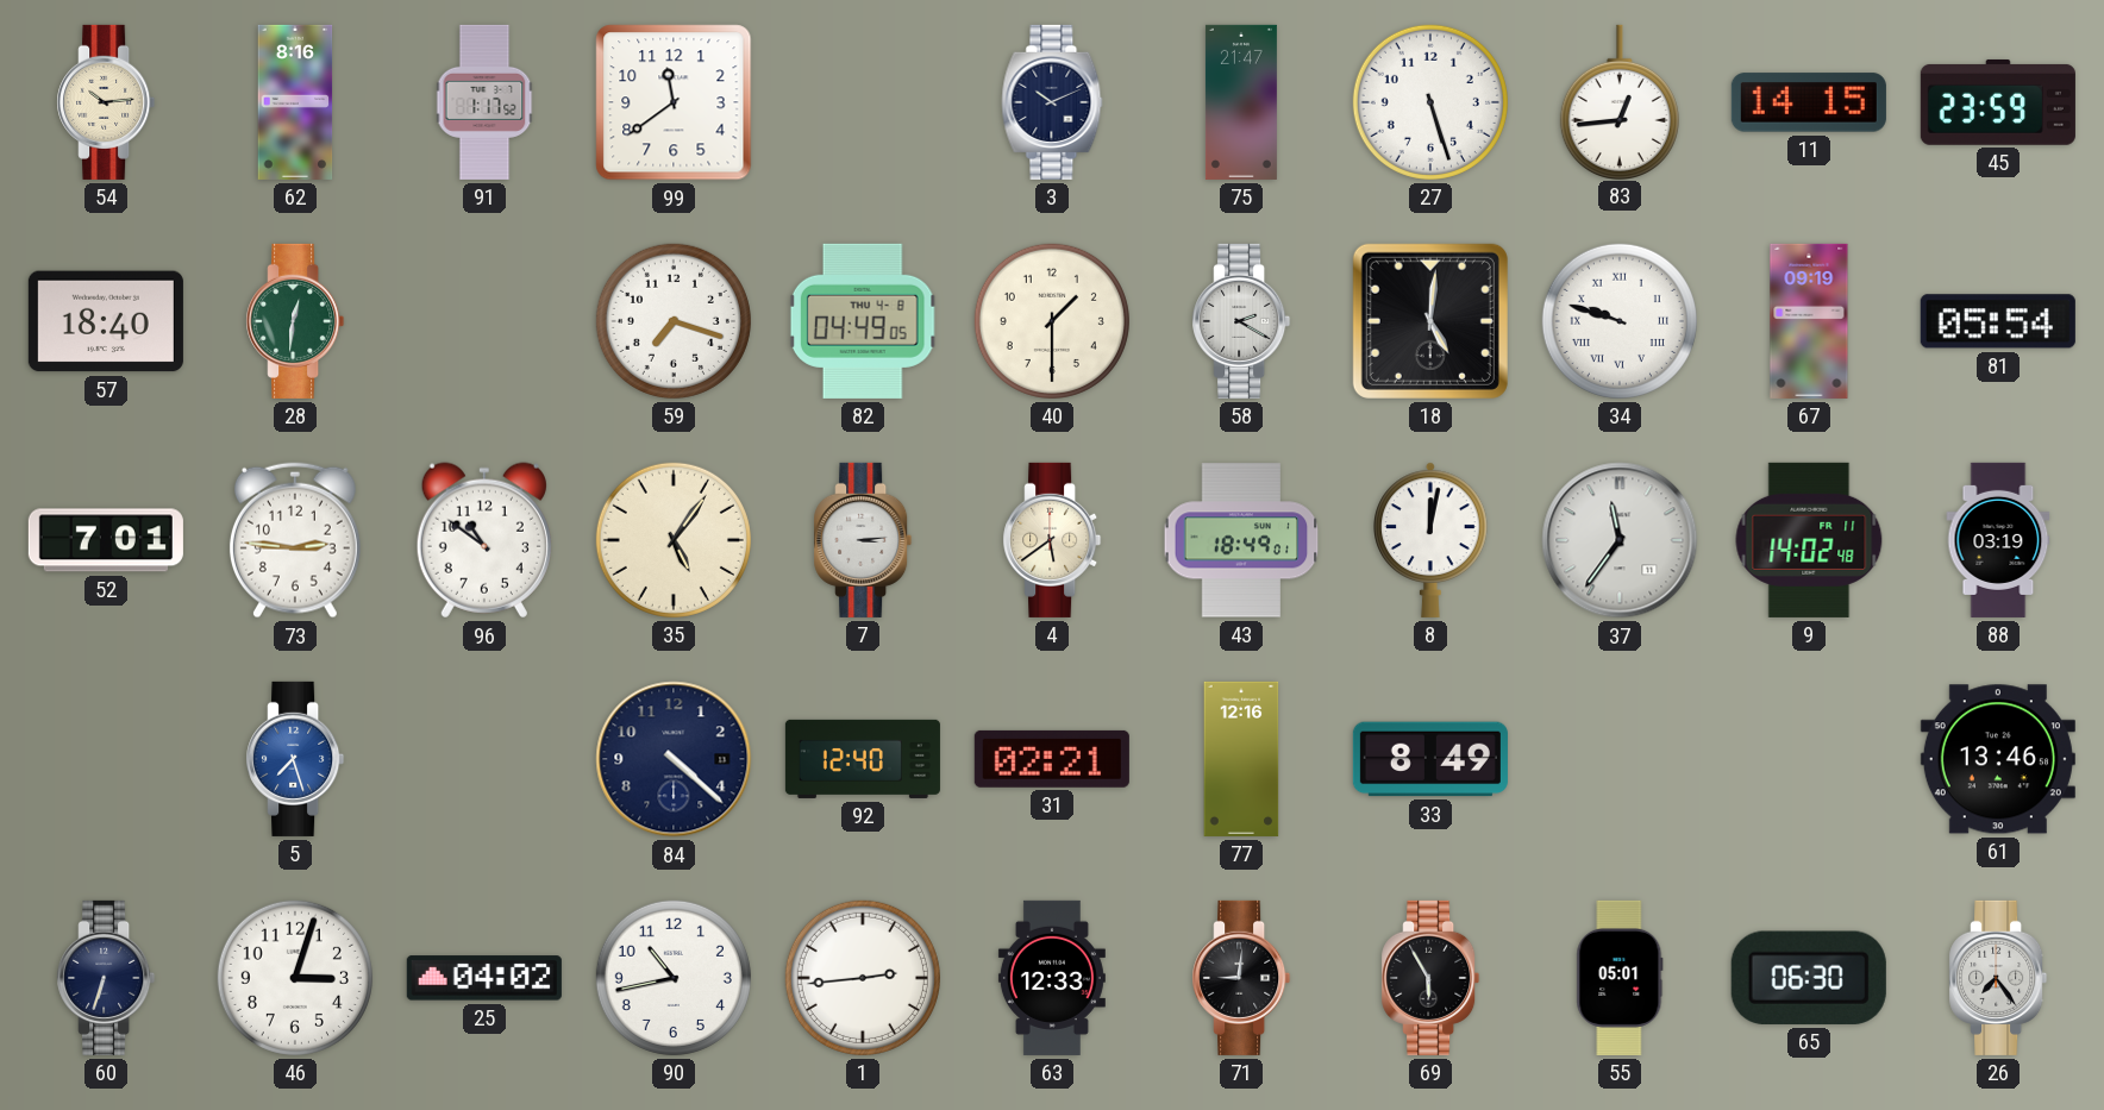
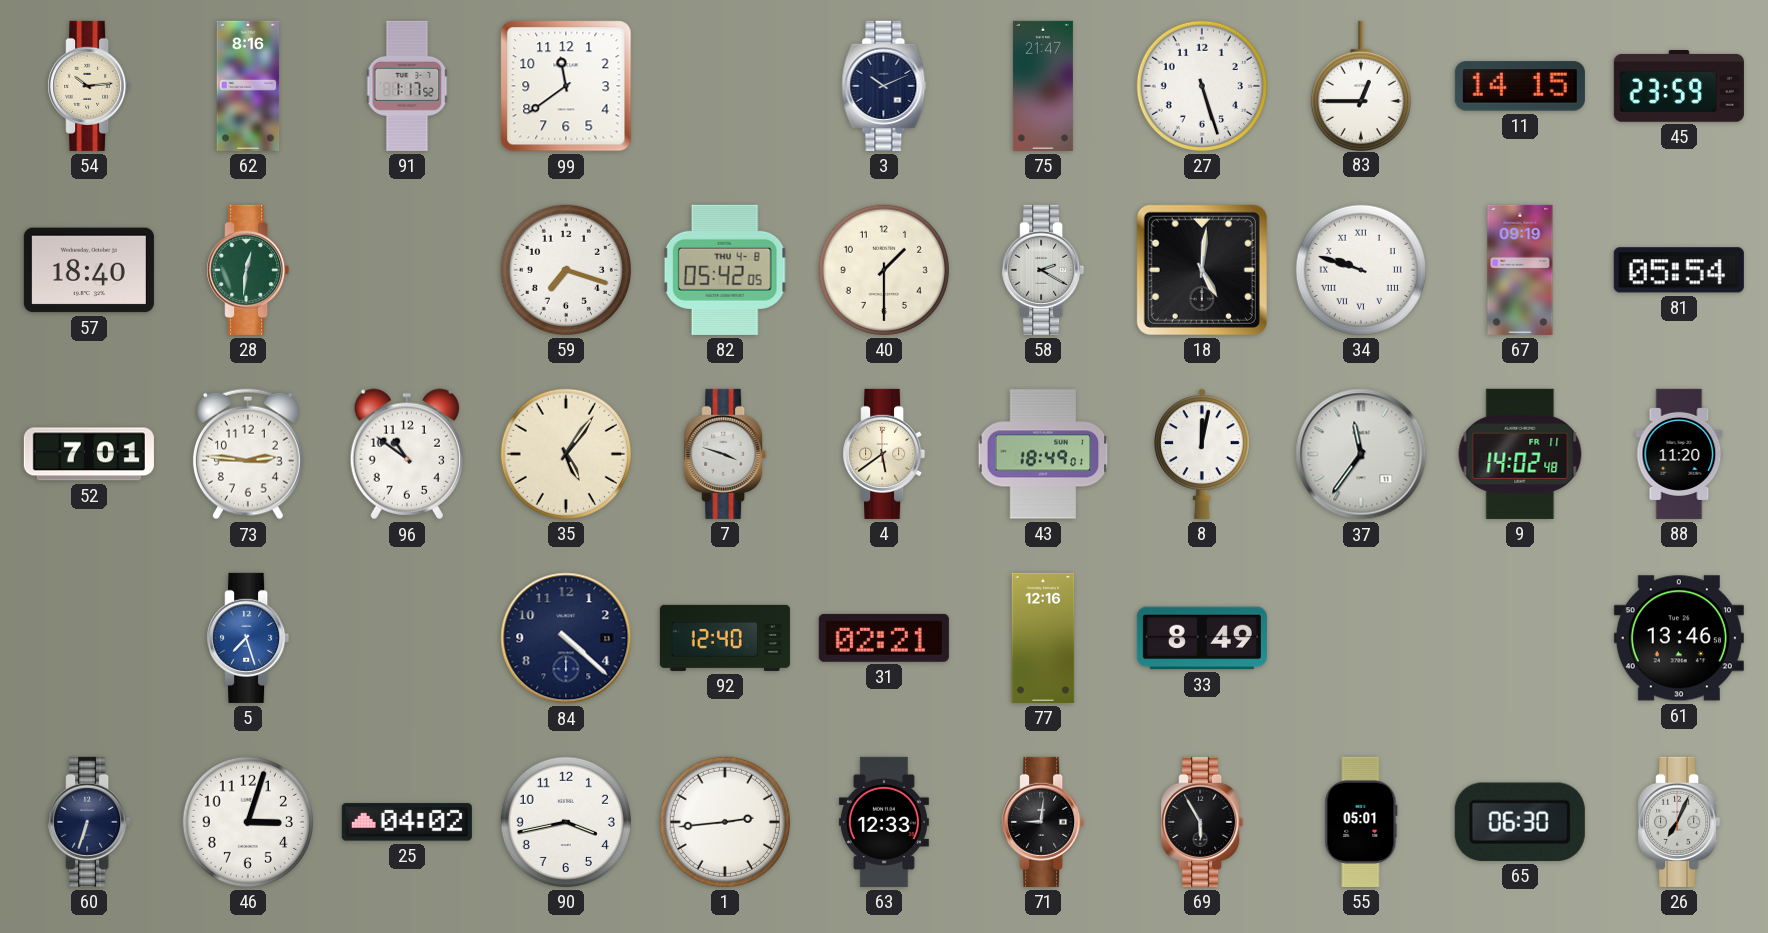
83: 12:44 -> 12:45
82: 04:49 -> 05:42
7: 3:14 -> 3:48
88: 03:19 -> 11:20
90: 10:43 -> 3:43
26: 7:24 -> 7:04
